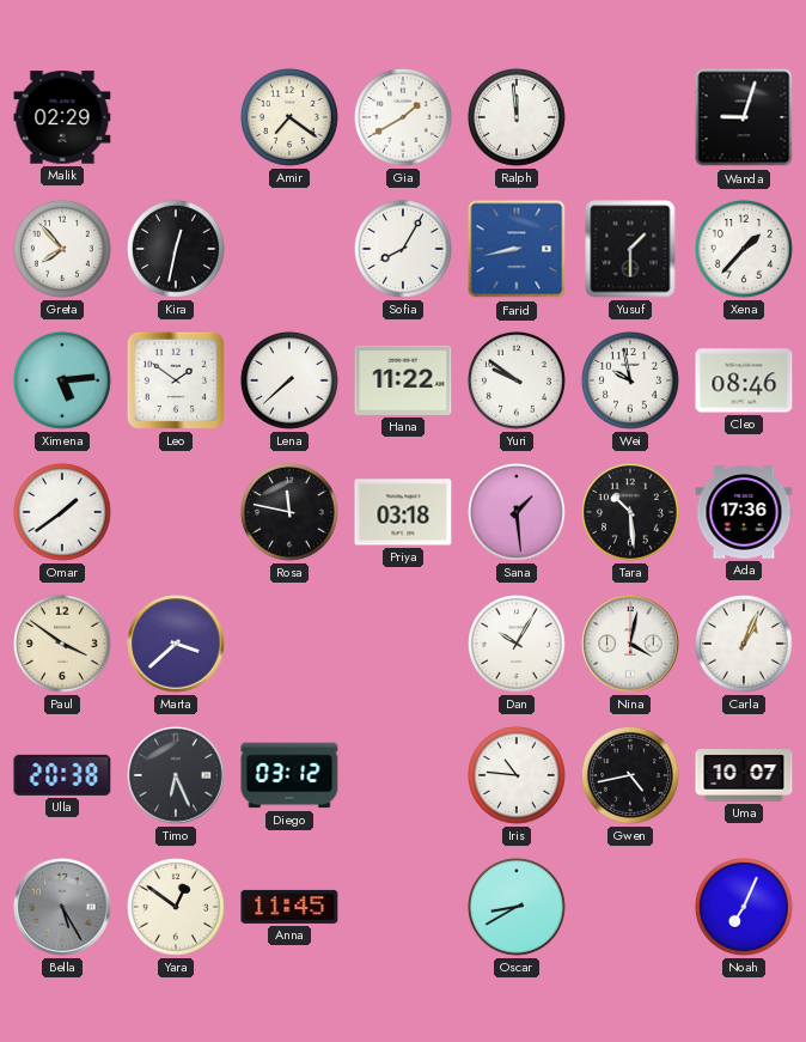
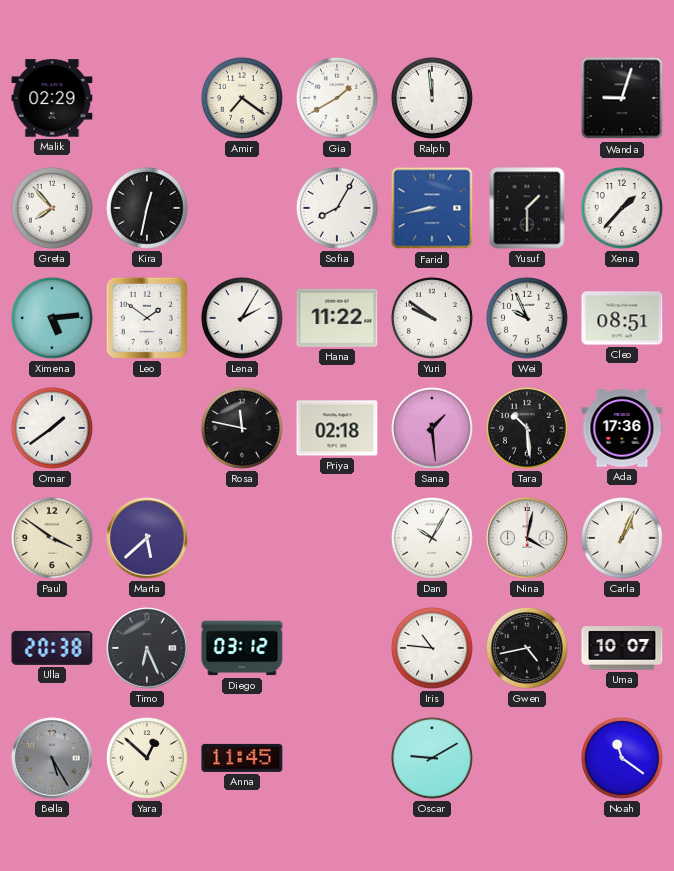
Lena: 7:38 -> 2:05
Wei: 9:58 -> 9:56
Cleo: 08:46 -> 08:51
Priya: 03:18 -> 02:18
Marta: 3:38 -> 5:38
Yara: 12:51 -> 12:52
Oscar: 8:40 -> 9:10
Noah: 7:04 -> 11:21
